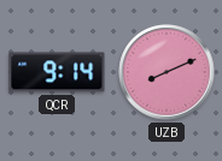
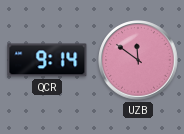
UZB: 8:11 -> 11:51
